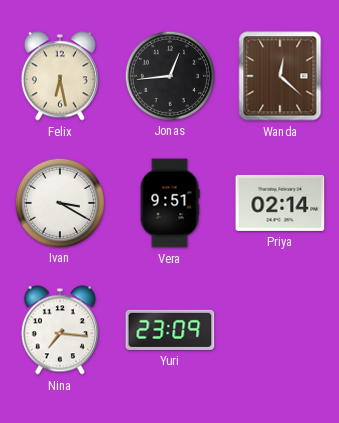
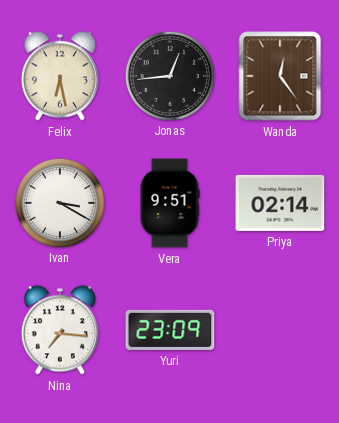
Wanda: 12:22 -> 12:24
